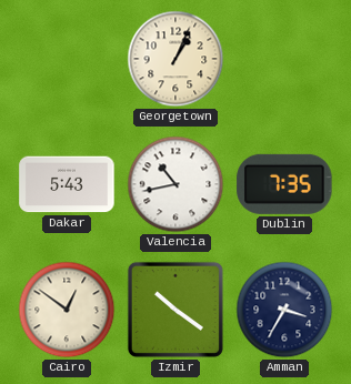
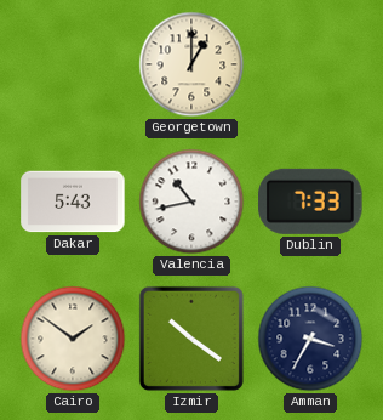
Georgetown: 1:04 -> 1:00
Dublin: 7:35 -> 7:33
Cairo: 12:51 -> 1:51
